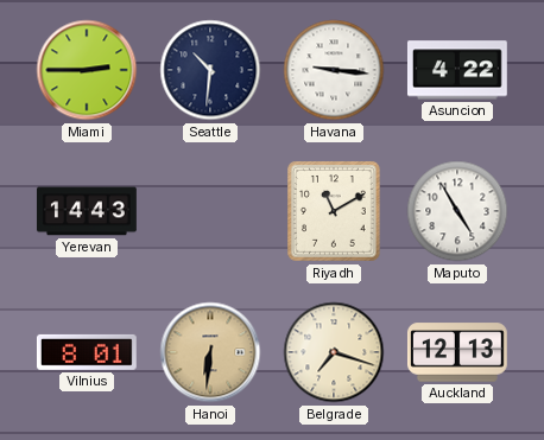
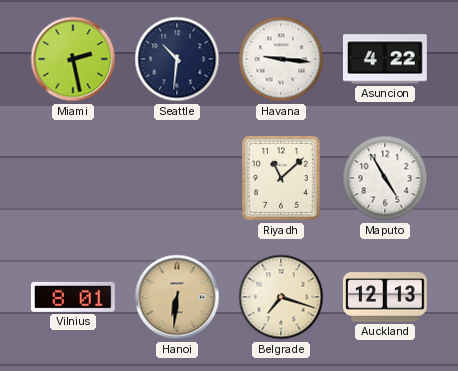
Miami: 2:45 -> 2:28
Yerevan: 14:43 -> none
Riyadh: 11:10 -> 11:08
